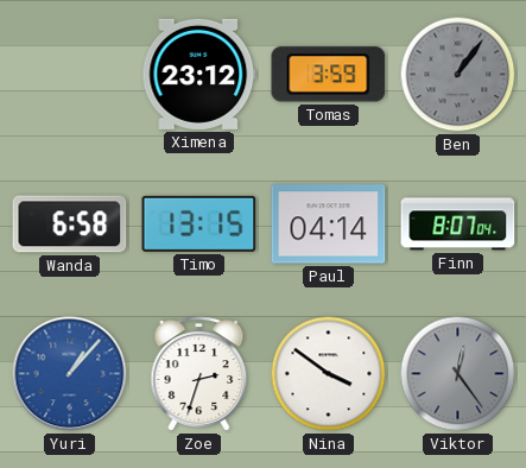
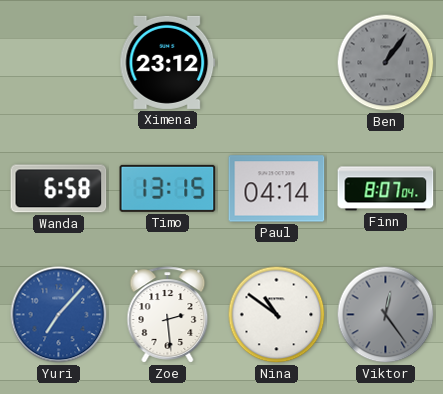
Tomas: 3:59 -> none
Yuri: 1:07 -> 7:07
Zoe: 2:33 -> 2:29
Nina: 3:51 -> 10:51
